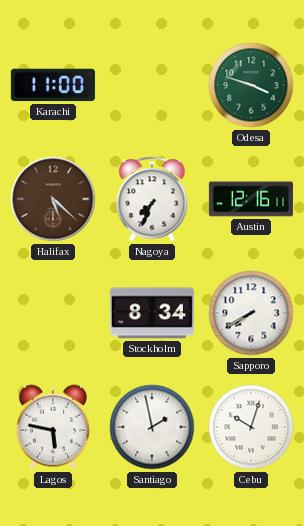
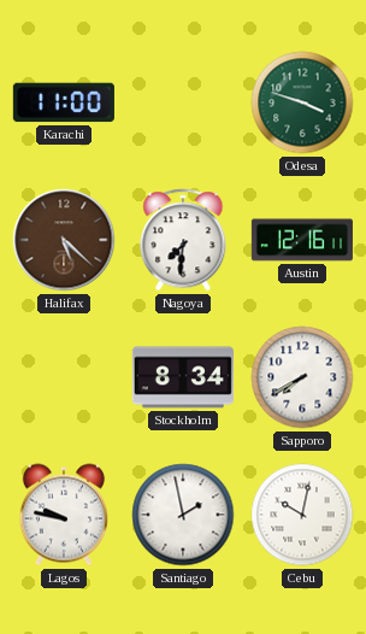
Nagoya: 7:34 -> 7:31
Lagos: 5:47 -> 9:47
Cebu: 10:03 -> 10:02
